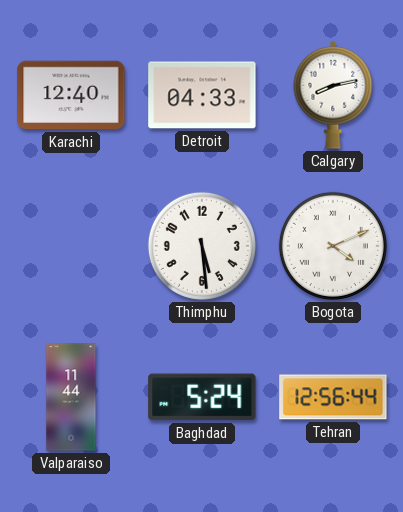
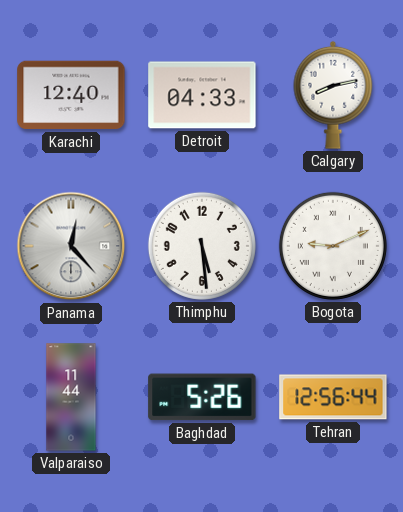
Panama: none -> 12:23
Bogota: 4:11 -> 9:11
Baghdad: 5:24 -> 5:26
